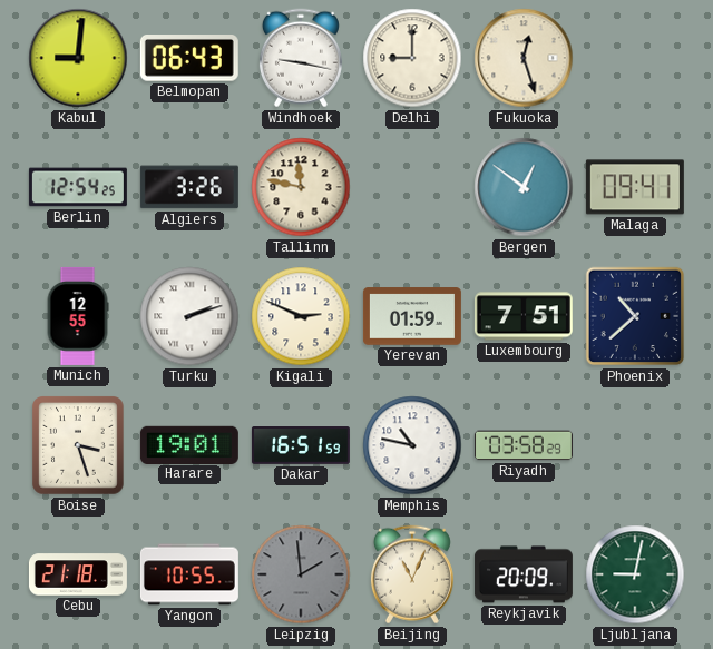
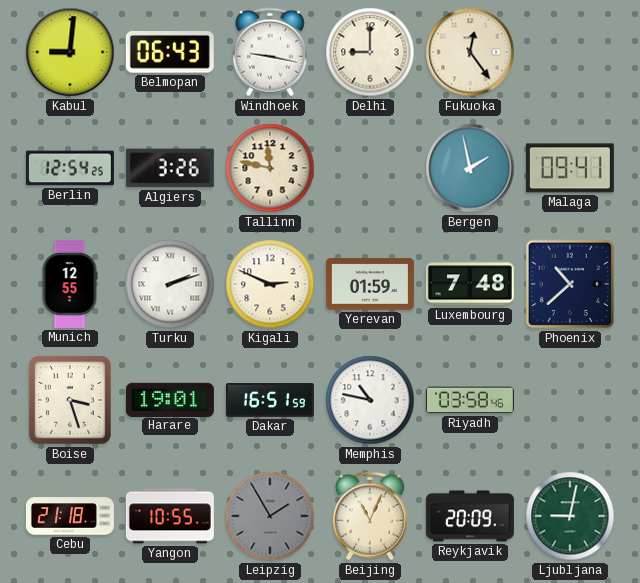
Fukuoka: 12:27 -> 12:24
Bergen: 12:51 -> 1:58
Luxembourg: 7:51 -> 7:48
Riyadh: 03:58:29 -> 03:58:46
Leipzig: 1:59 -> 1:55
